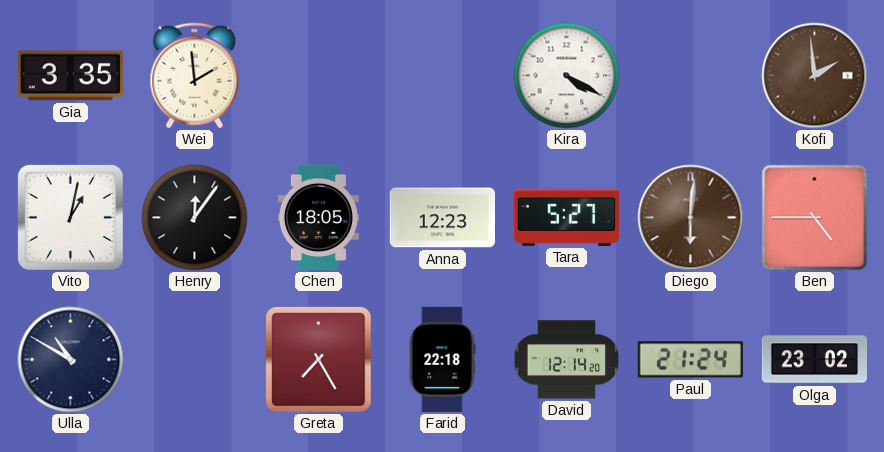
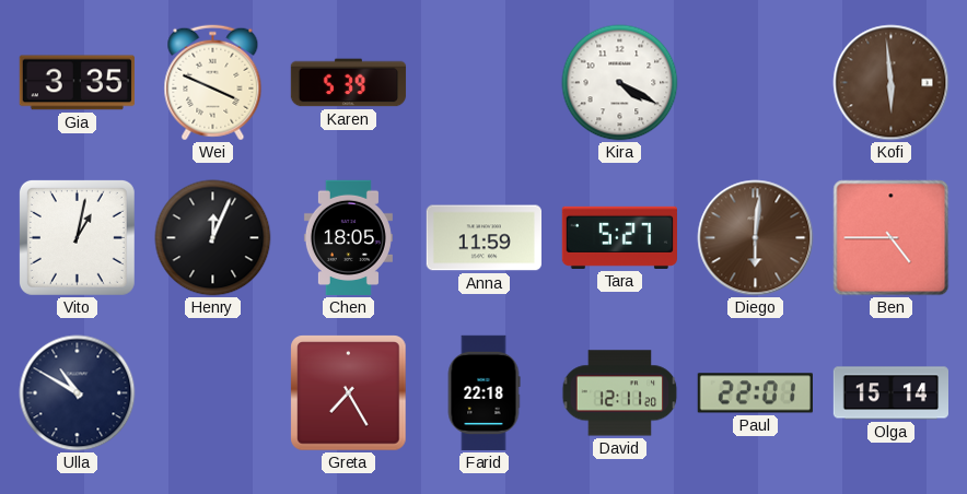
Wei: 1:59 -> 3:49
Karen: none -> 5:39
Kofi: 1:59 -> 5:59
Henry: 12:06 -> 12:04
Anna: 12:23 -> 11:59
David: 12:14 -> 12:11
Paul: 21:24 -> 22:01
Olga: 23:02 -> 15:14
